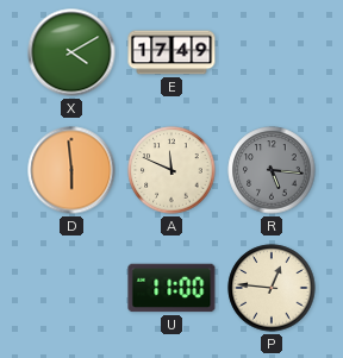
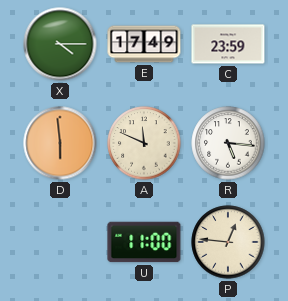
X: 4:10 -> 4:15
C: none -> 23:59
R dial: grey -> white
